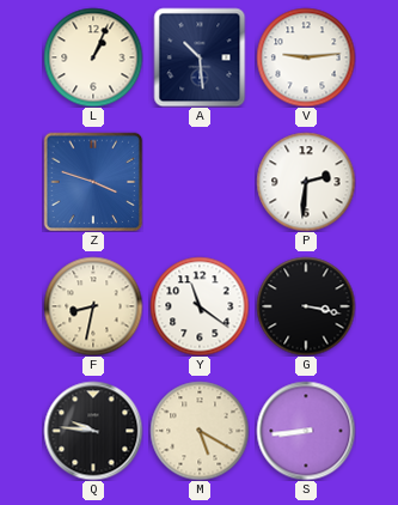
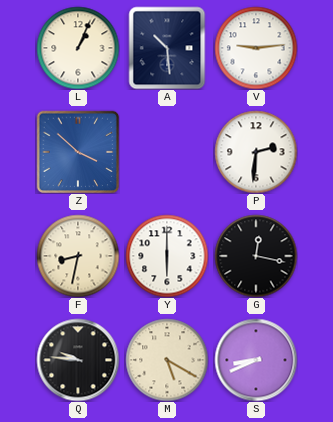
Z: 3:48 -> 3:52
Y: 11:21 -> 6:00
G: 3:17 -> 12:17
S: 8:44 -> 8:41
